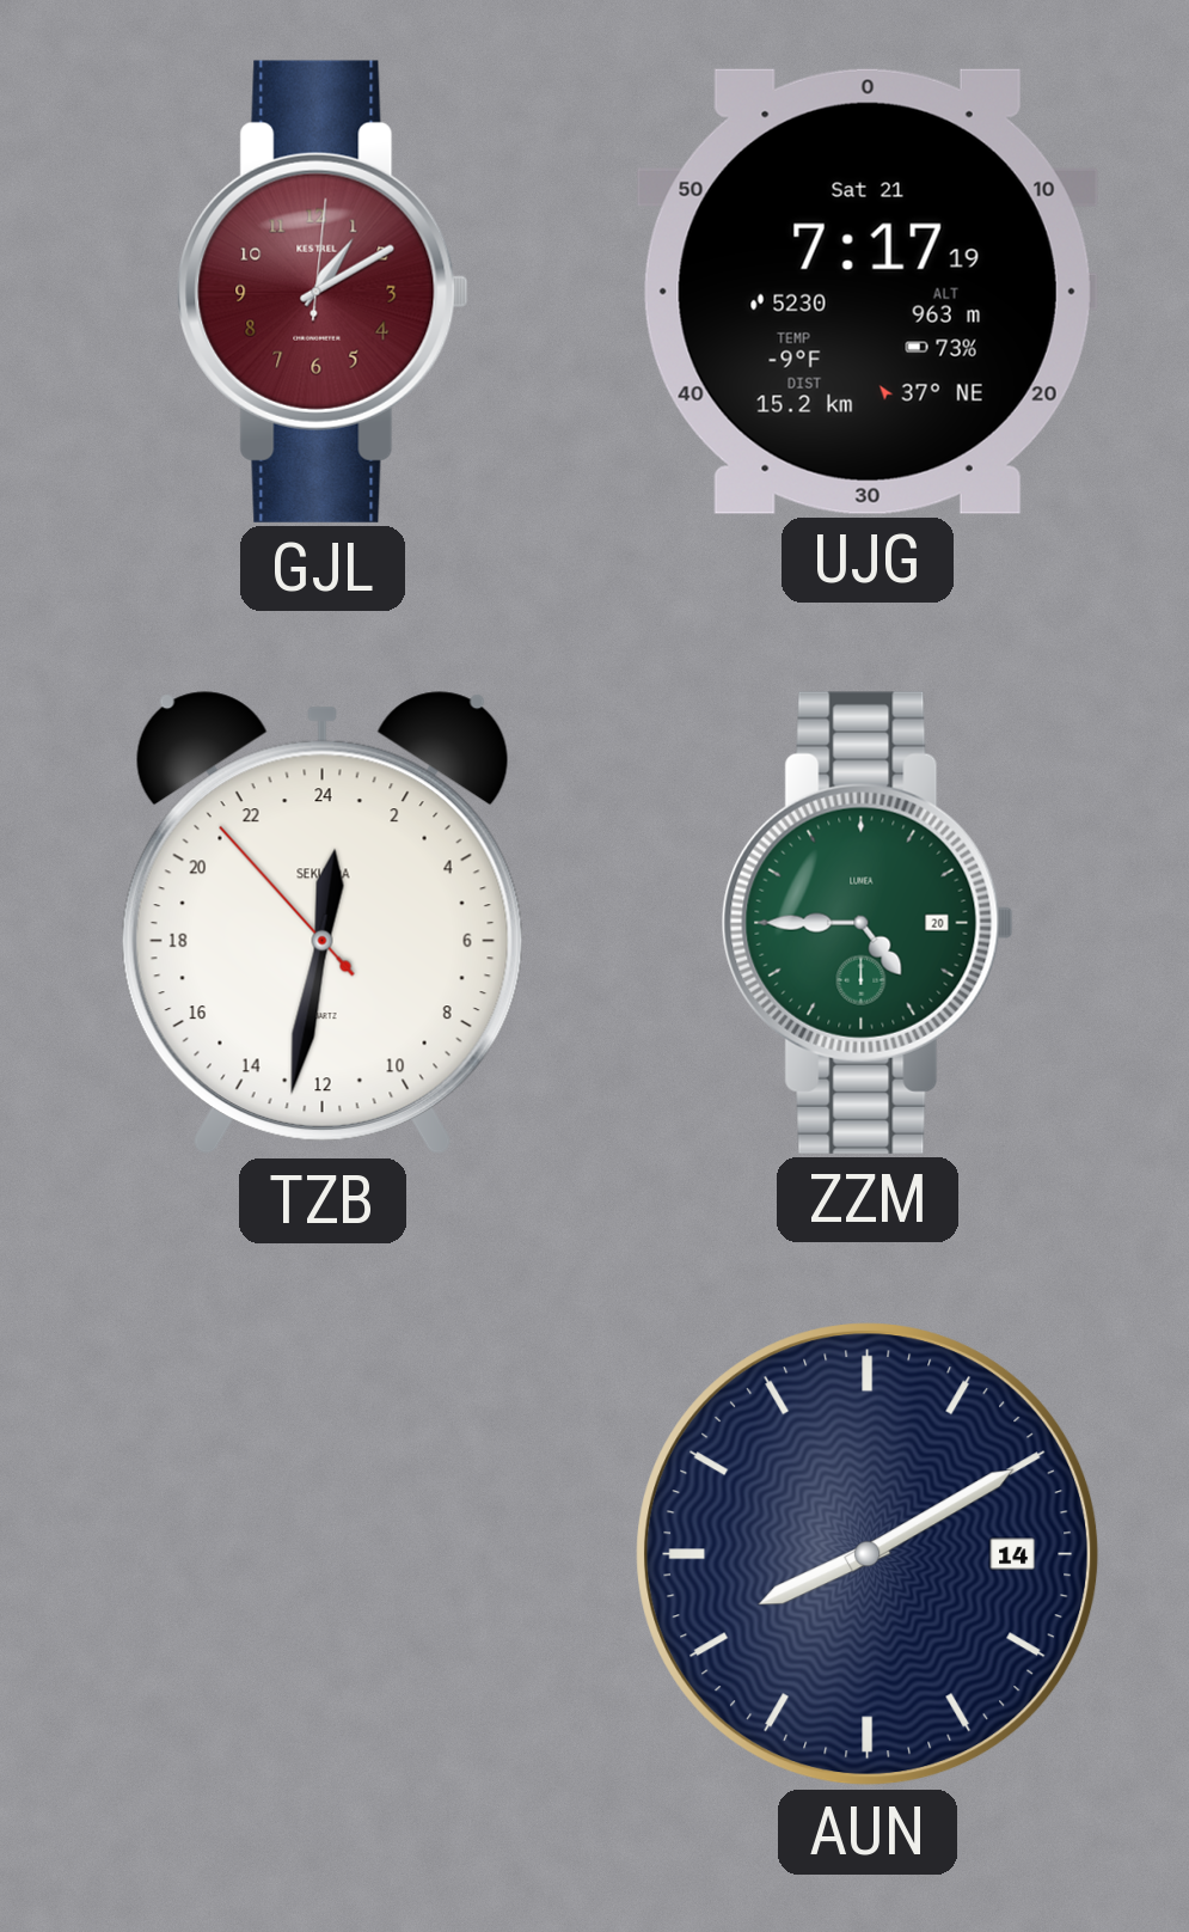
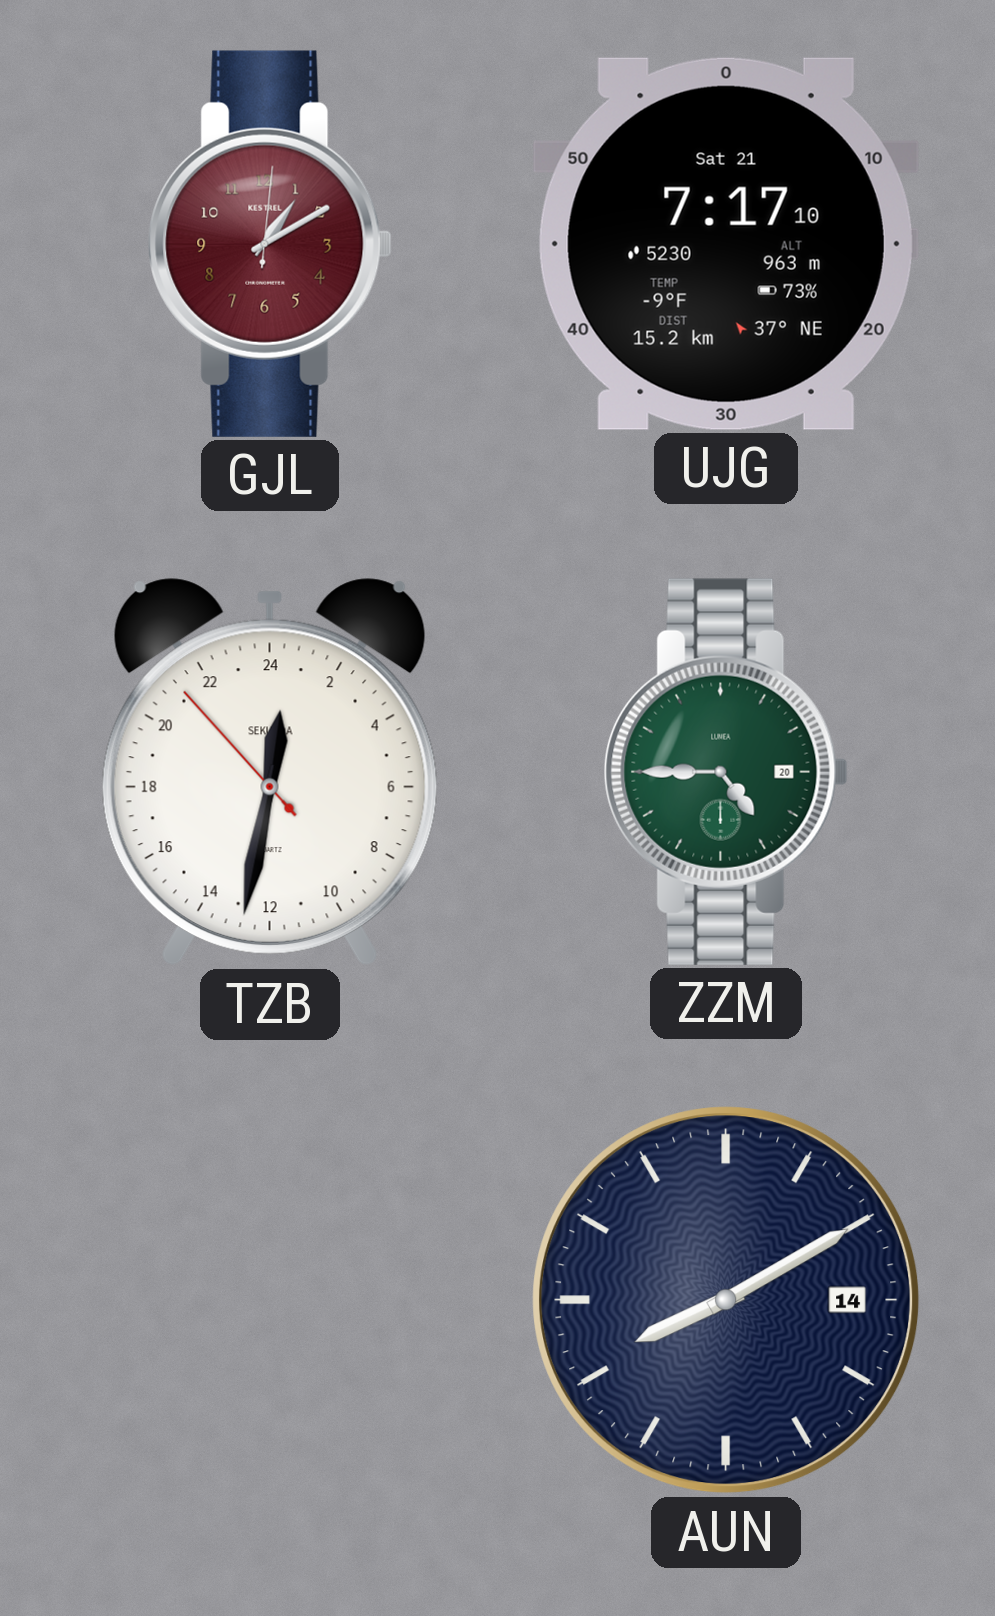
UJG: 7:17:19 -> 7:17:10
